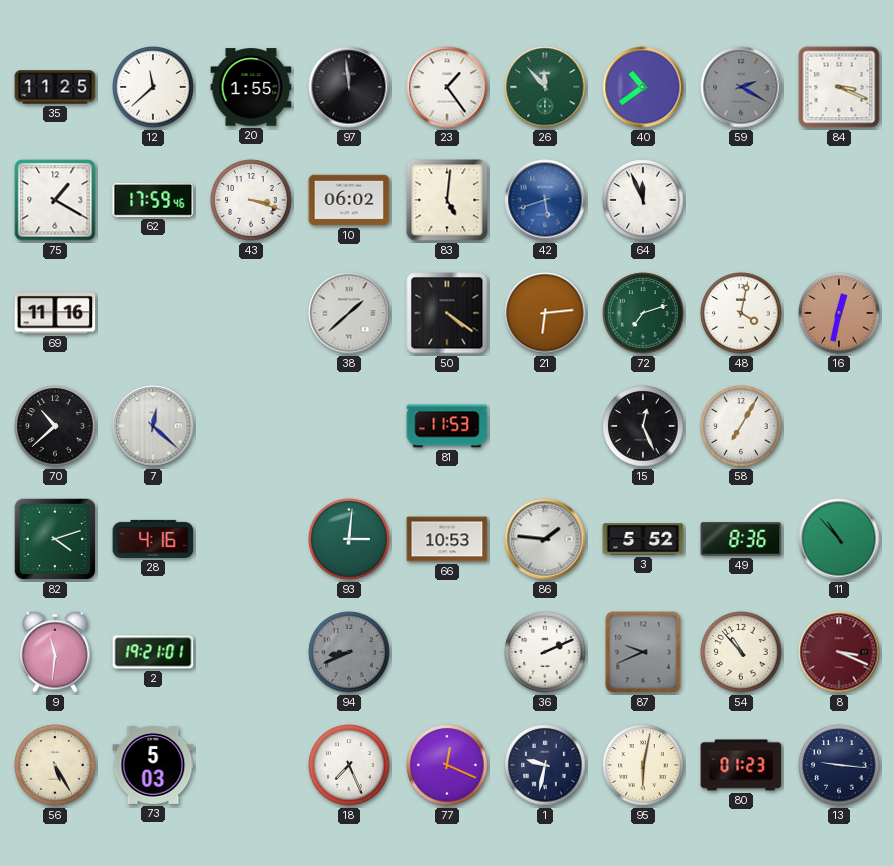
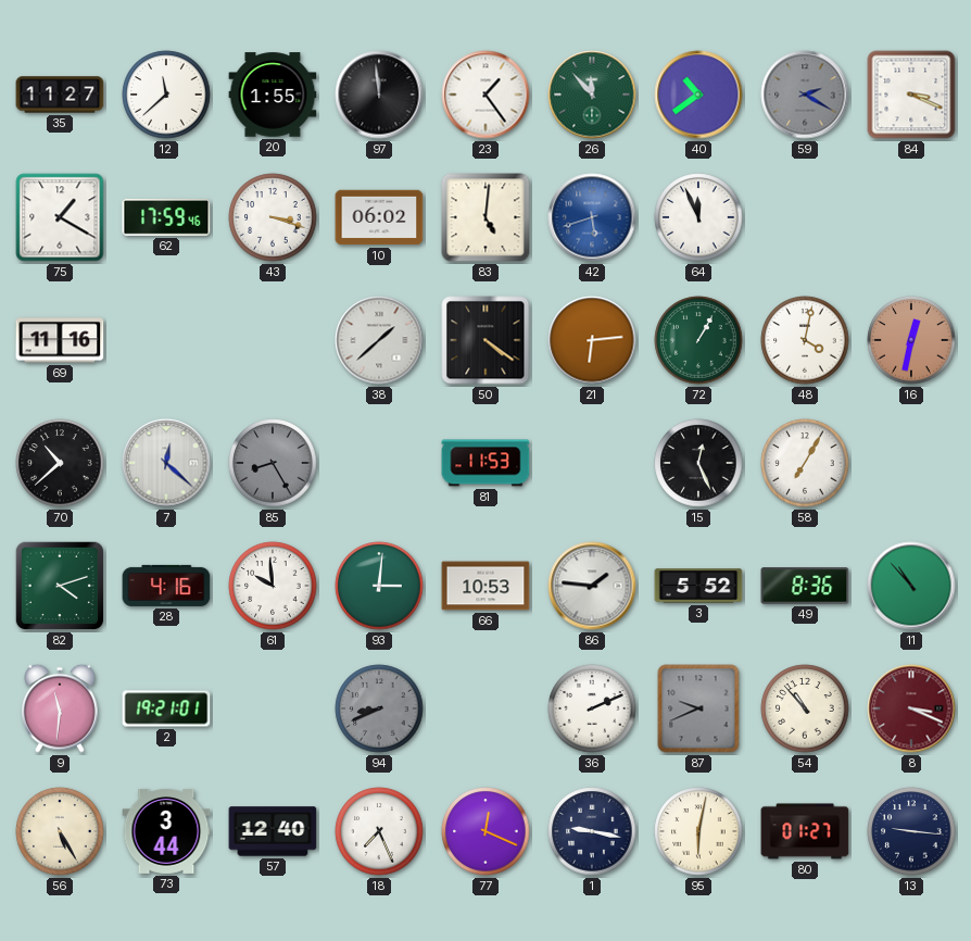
35: 11:25 -> 11:27
72: 7:12 -> 1:05
85: none -> 8:25
61: none -> 9:59
73: 5:03 -> 3:44
57: none -> 12:40
1: 9:32 -> 9:17
80: 01:23 -> 01:27
